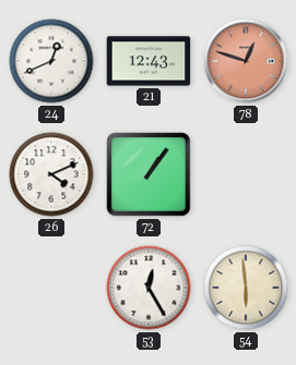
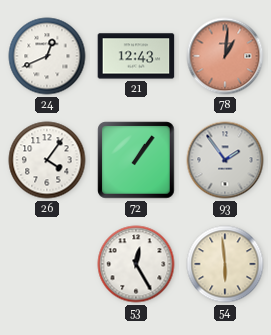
78: 12:48 -> 1:01
26: 4:11 -> 4:06
93: none -> 1:54
